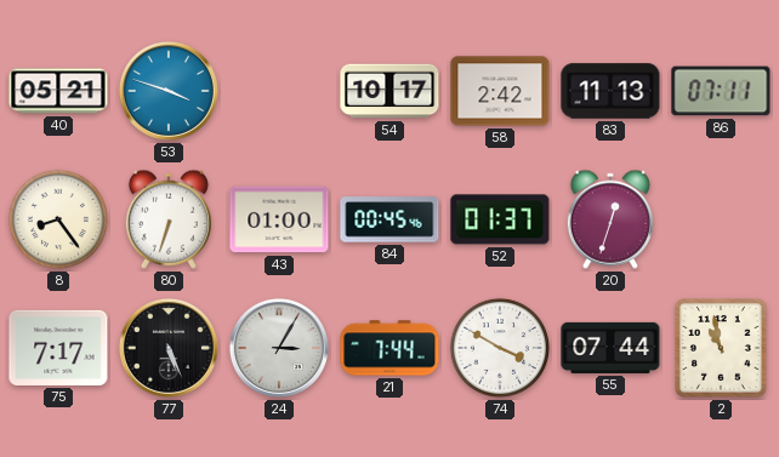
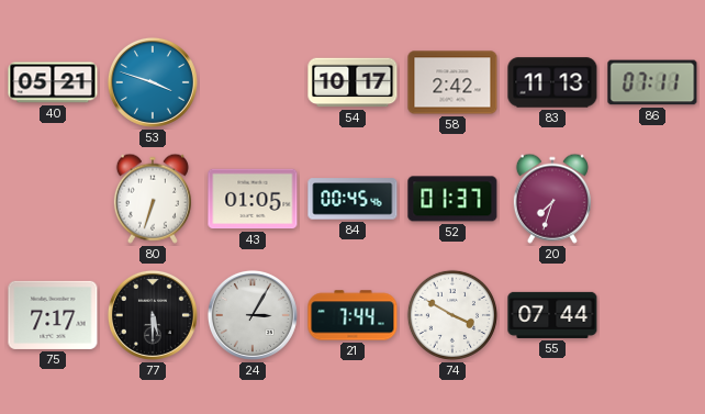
8: 8:24 -> none
43: 01:00 -> 01:05
20: 12:33 -> 7:33
77: 5:26 -> 5:30
2: 10:58 -> none
